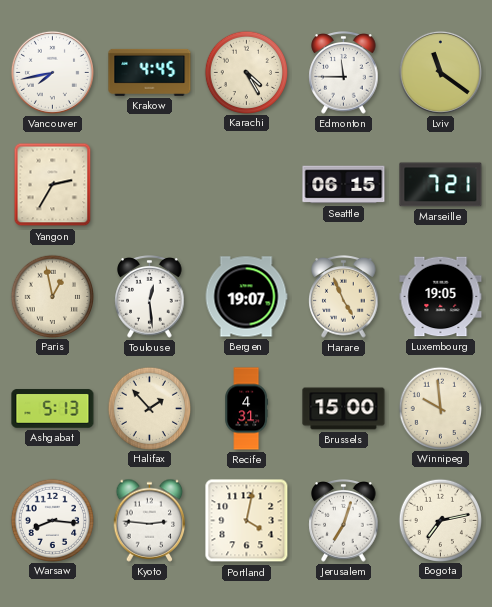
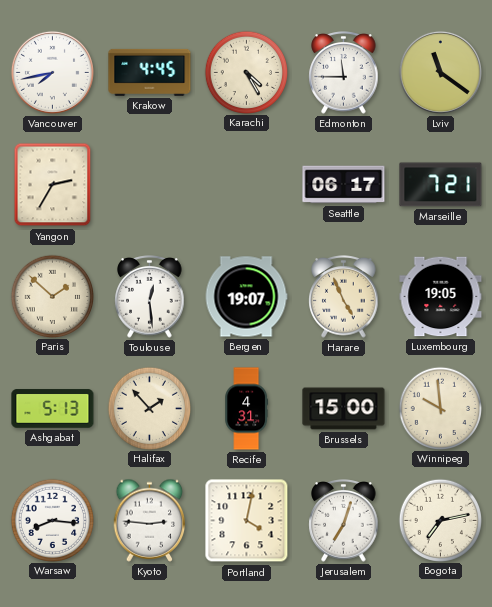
Seattle: 06:15 -> 06:17
Paris: 12:58 -> 1:52
